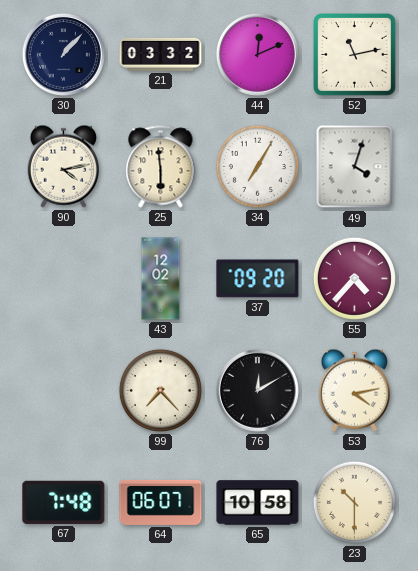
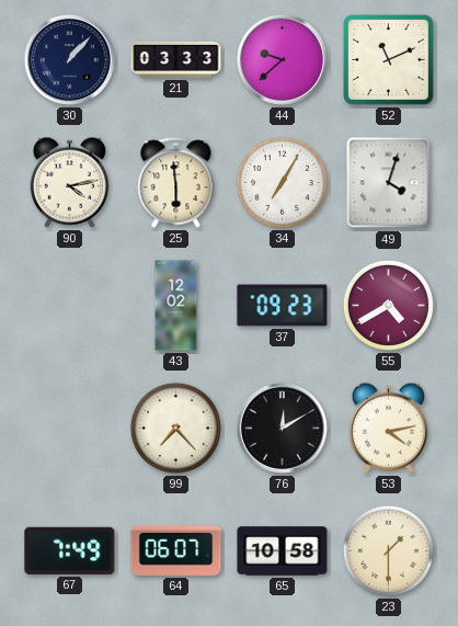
21: 03:32 -> 03:33
44: 12:11 -> 9:38
52: 11:13 -> 11:11
37: 09:20 -> 09:23
55: 4:37 -> 4:40
67: 7:48 -> 7:49
23: 10:30 -> 1:30
